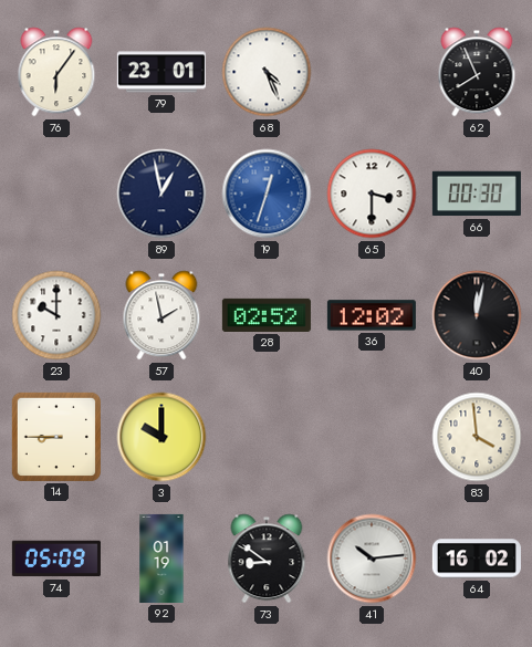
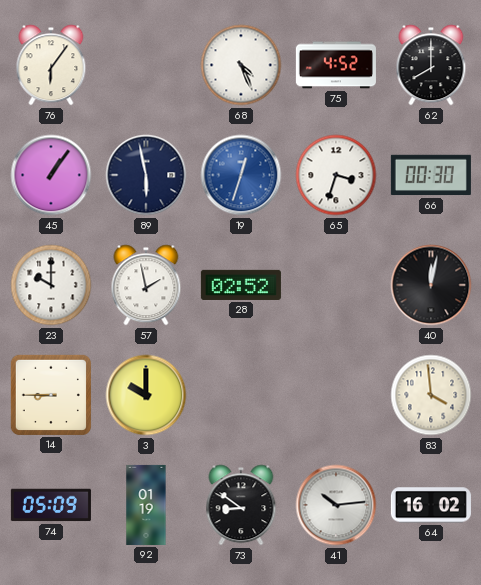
79: 23:01 -> none
75: none -> 4:52
62: 7:56 -> 8:00
45: none -> 1:06
89: 12:58 -> 5:58
65: 3:30 -> 3:33
36: 12:02 -> none
